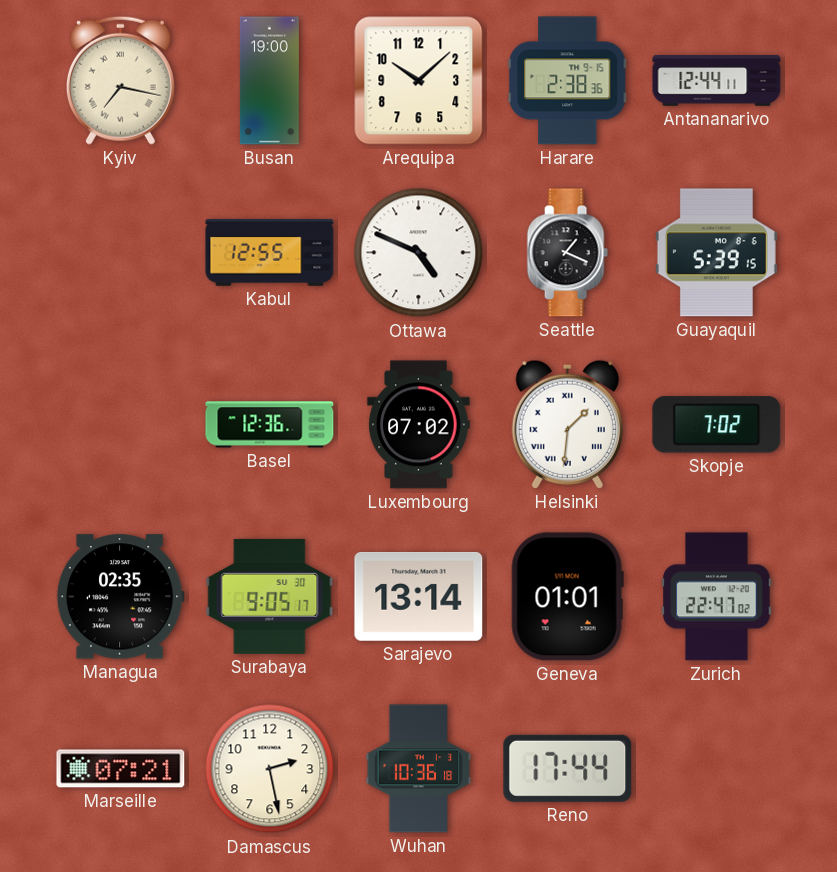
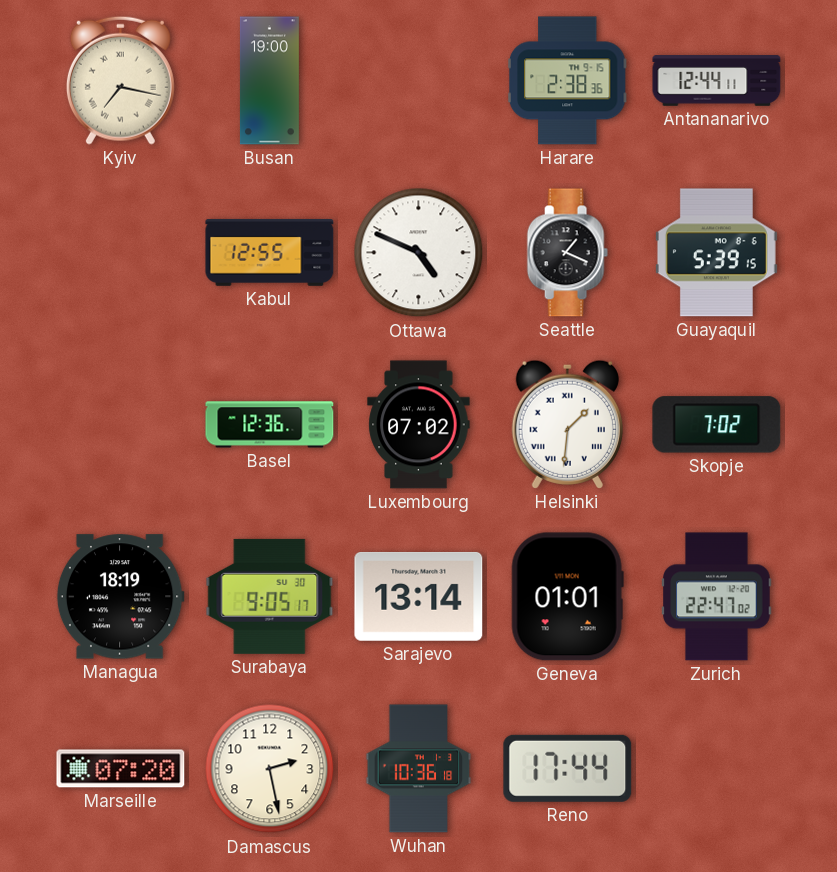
Arequipa: 10:08 -> none
Managua: 02:35 -> 18:19
Marseille: 07:21 -> 07:20
